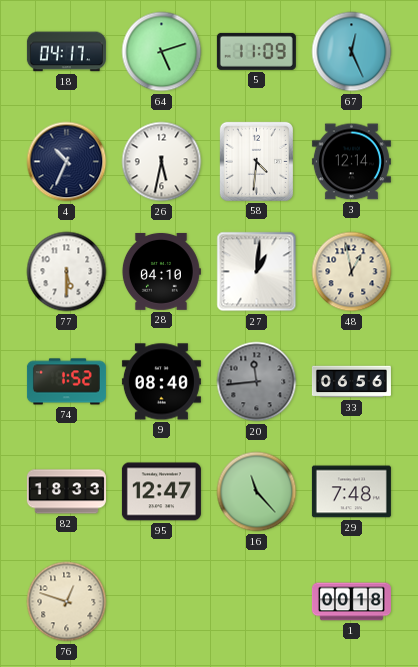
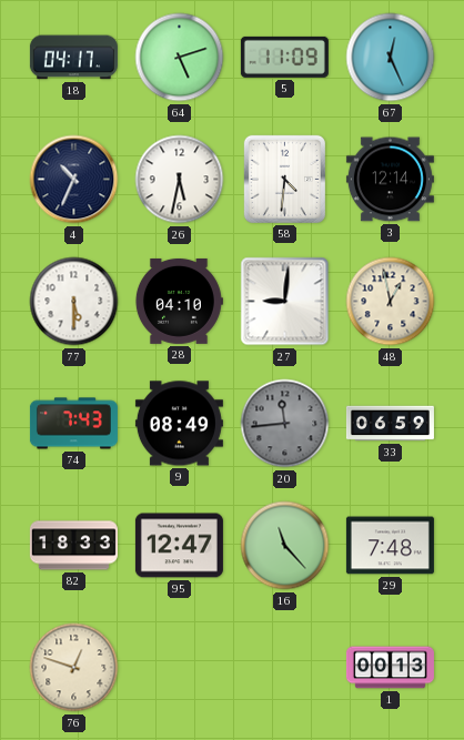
27: 1:01 -> 9:01
74: 1:52 -> 7:43
9: 08:40 -> 08:49
33: 06:56 -> 06:59
1: 00:18 -> 00:13
